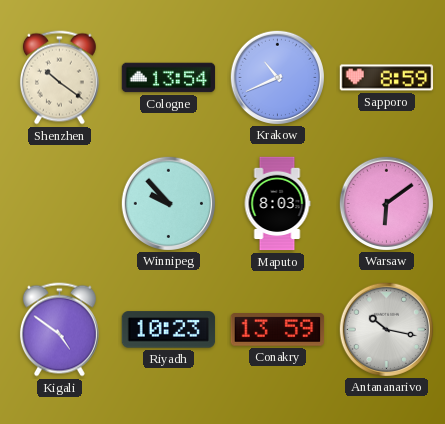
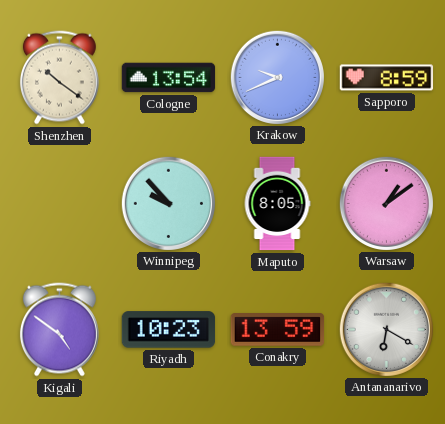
Krakow: 10:41 -> 9:41
Maputo: 8:03 -> 8:05
Warsaw: 6:09 -> 1:09
Antananarivo: 10:17 -> 6:20
